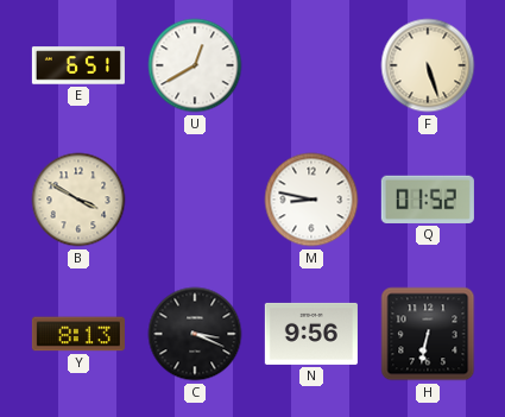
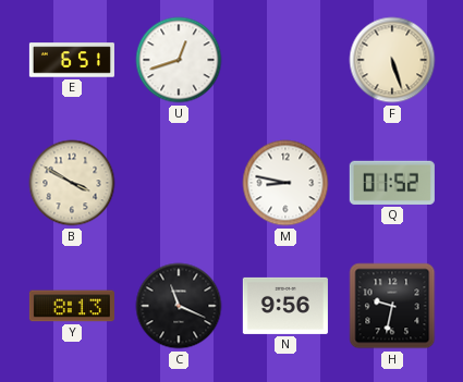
U: 12:40 -> 12:42
C: 3:19 -> 11:19
H: 6:32 -> 9:32
